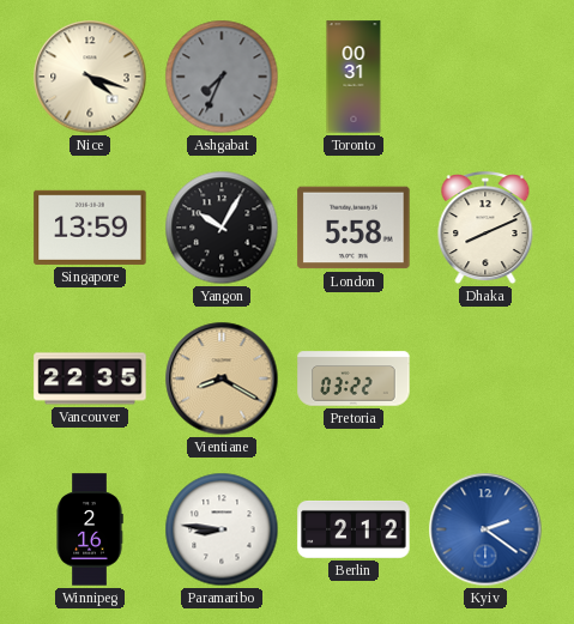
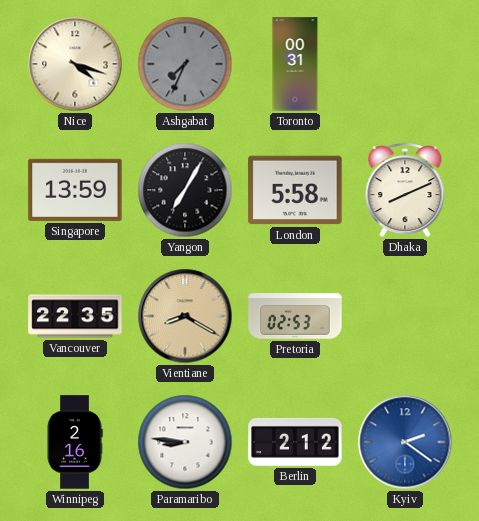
Yangon: 10:05 -> 7:05
Pretoria: 03:22 -> 02:53
